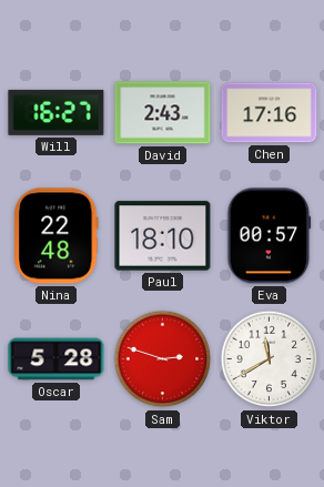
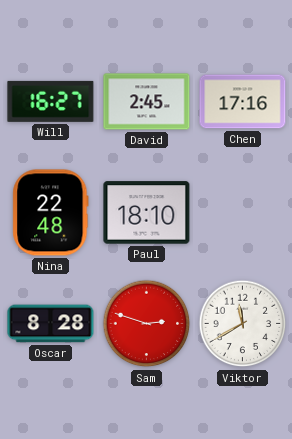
David: 2:43 -> 2:45
Eva: 00:57 -> none
Oscar: 5:28 -> 8:28
